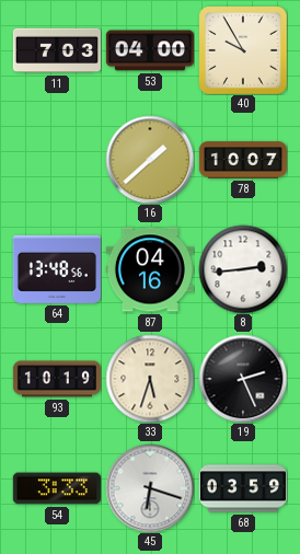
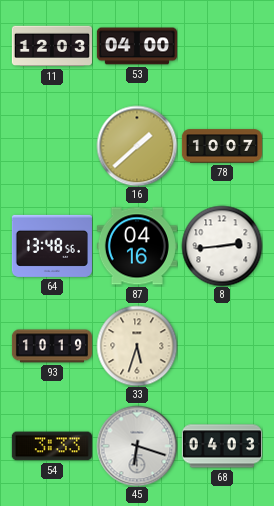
11: 7:03 -> 12:03
40: 9:55 -> none
19: 2:26 -> none
68: 03:59 -> 04:03
